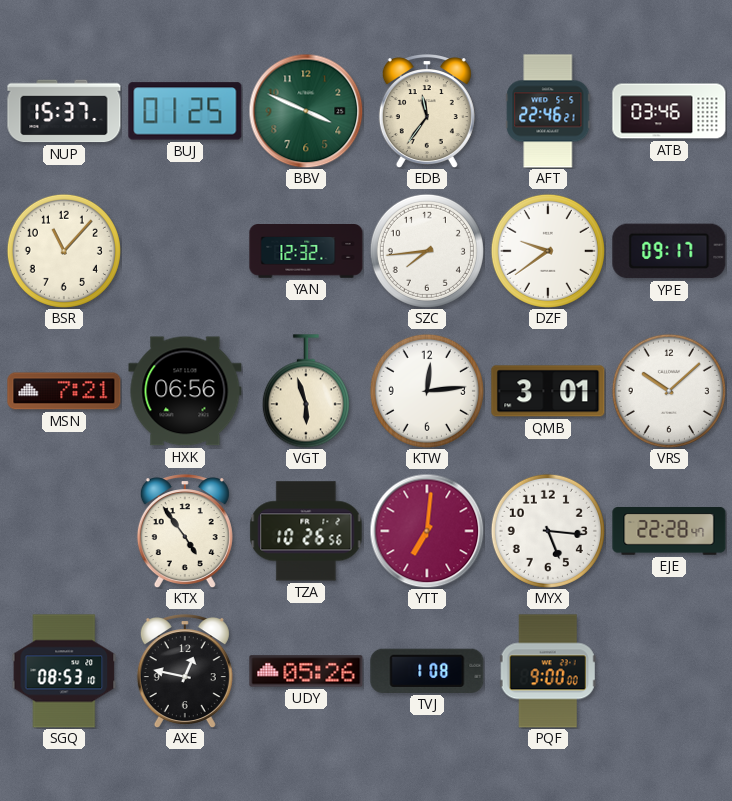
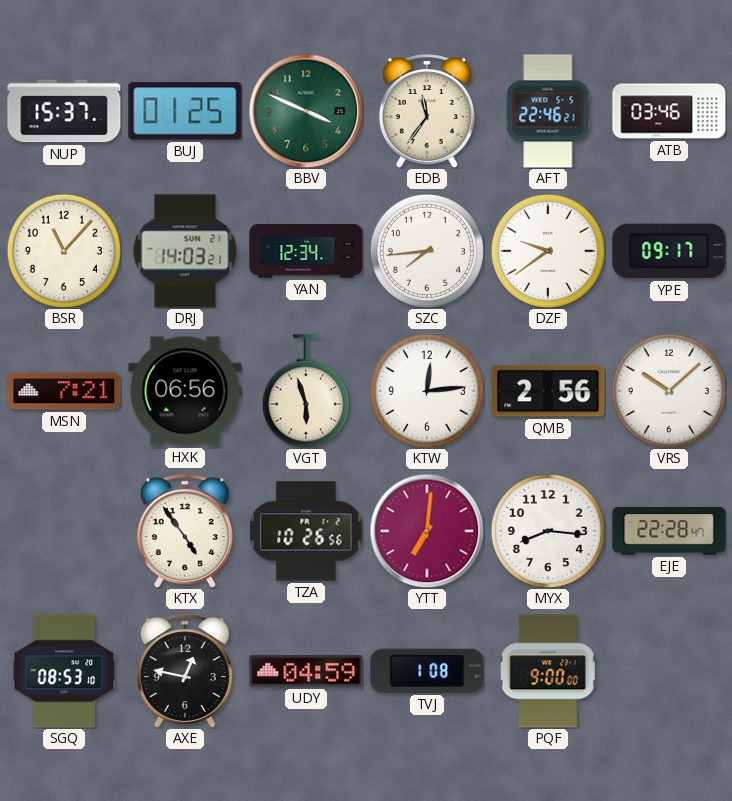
DRJ: none -> 14:03
YAN: 12:32 -> 12:34
QMB: 3:01 -> 2:56
MYX: 5:16 -> 8:16
UDY: 05:26 -> 04:59
